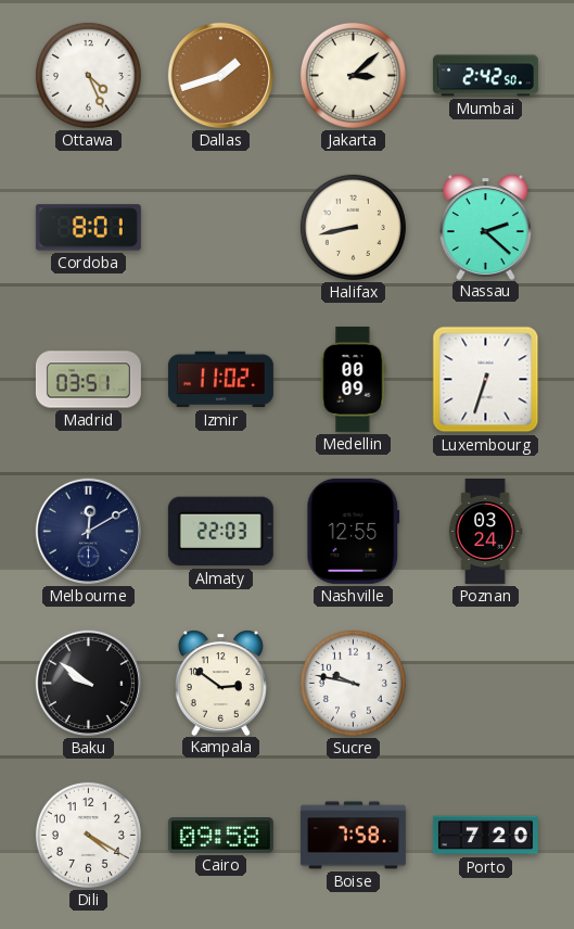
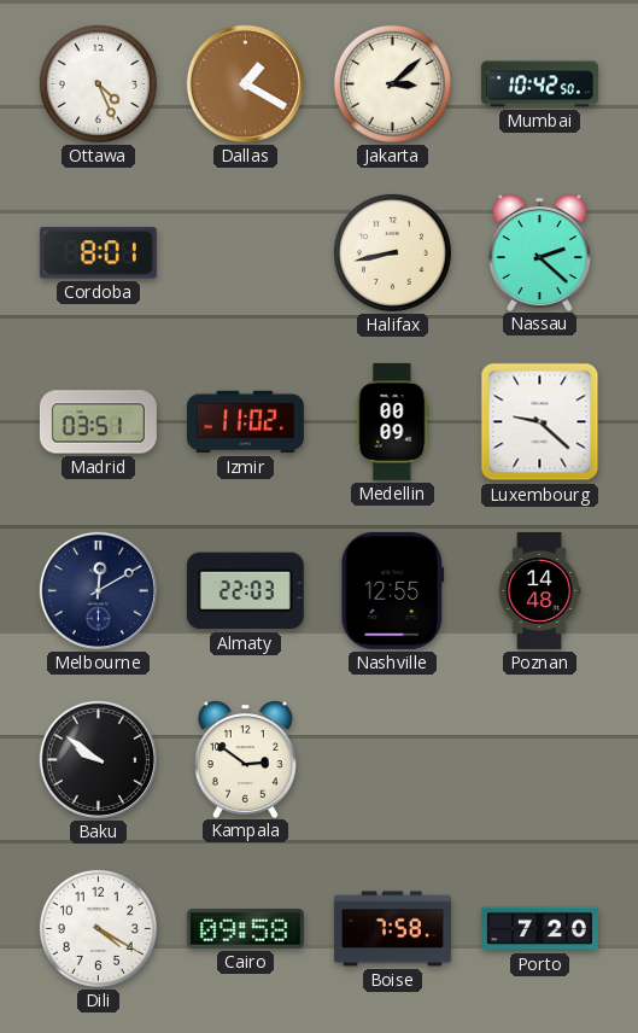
Dallas: 1:42 -> 1:20
Mumbai: 2:42 -> 10:42
Luxembourg: 6:33 -> 9:22
Poznan: 03:24 -> 14:48
Sucre: 9:47 -> none
